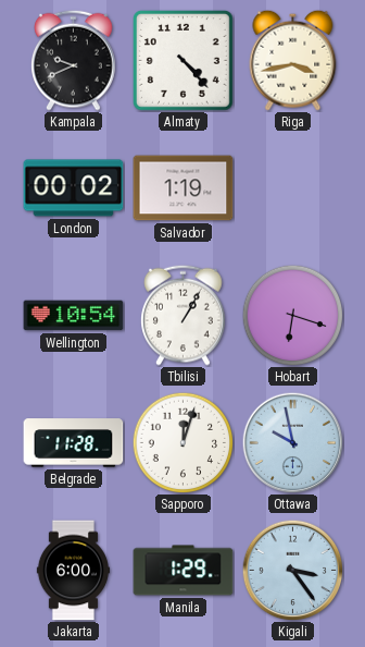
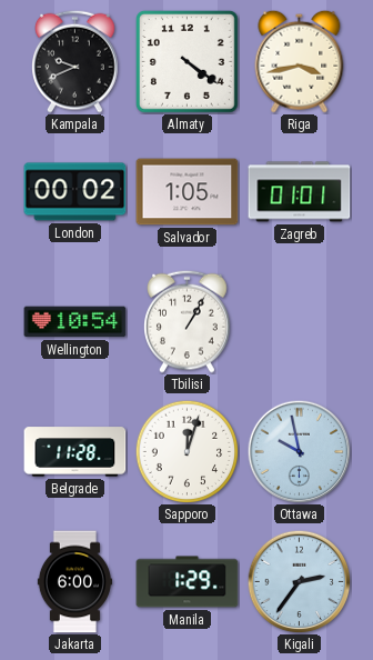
Almaty: 4:23 -> 4:21
Salvador: 1:19 -> 1:05
Zagreb: none -> 01:01
Hobart: 6:18 -> none
Kigali: 3:24 -> 2:36
